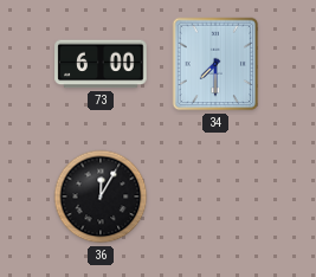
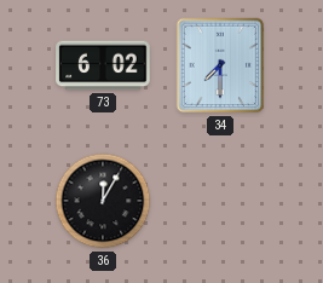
73: 6:00 -> 6:02
